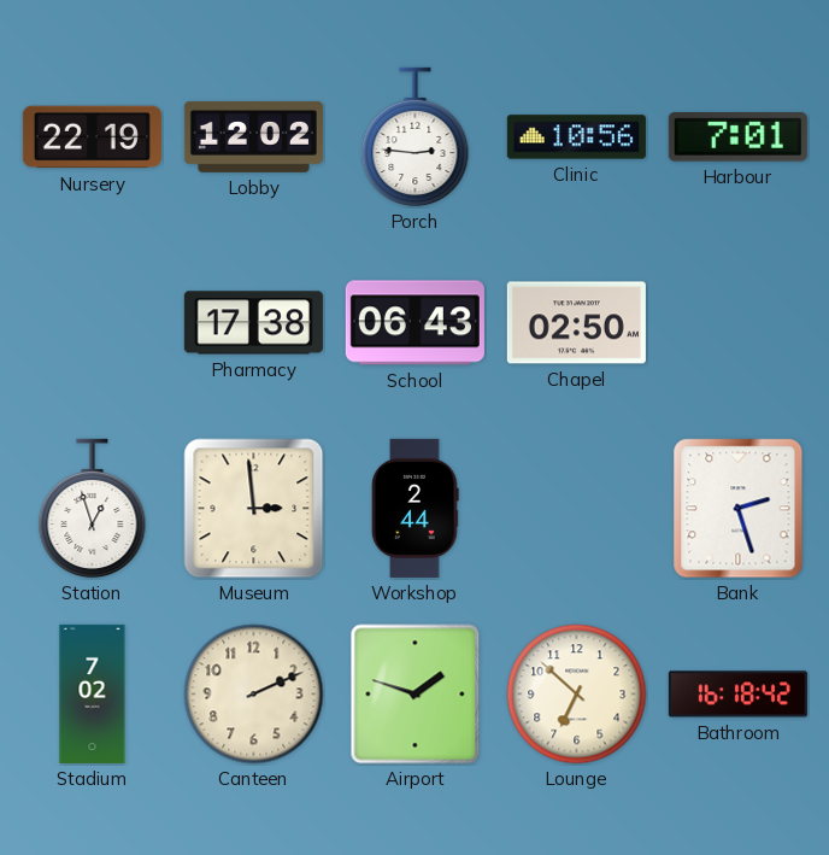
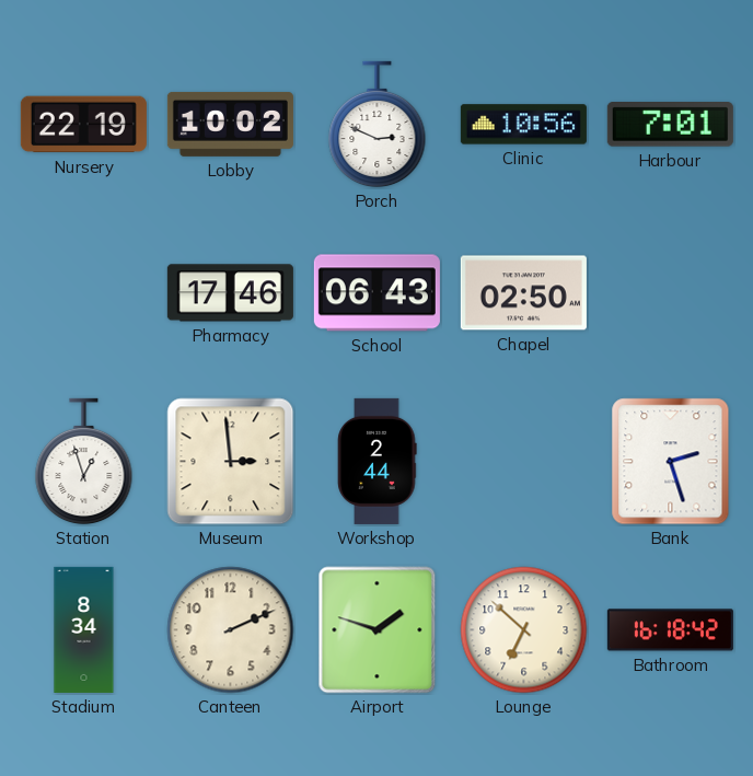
Lobby: 12:02 -> 10:02
Porch: 2:46 -> 2:49
Pharmacy: 17:38 -> 17:46
Stadium: 7:02 -> 8:34
